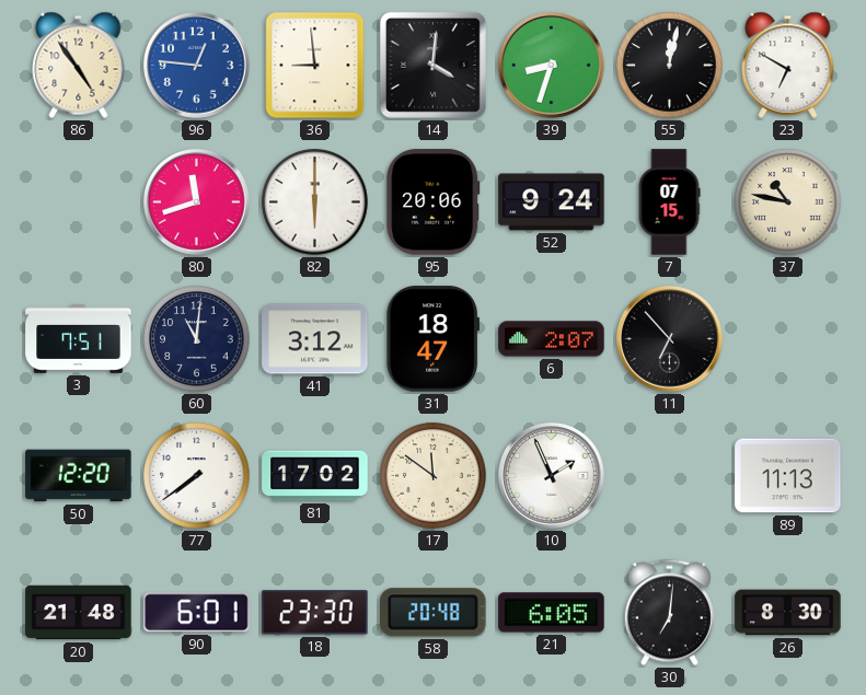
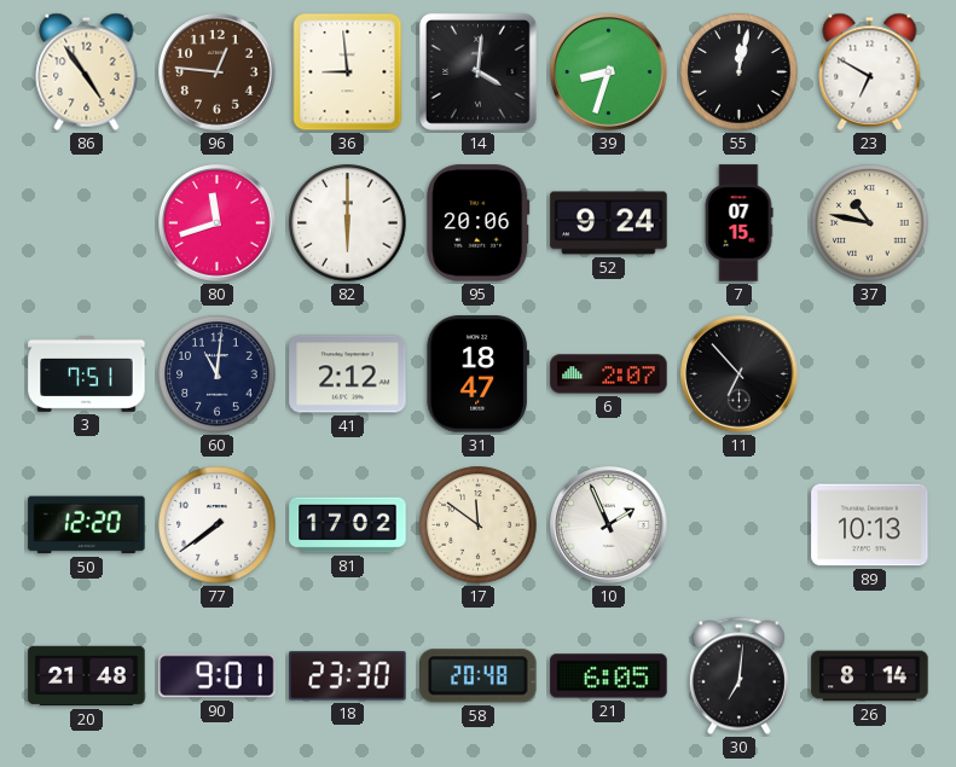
96 dial: blue -> brown
41: 3:12 -> 2:12
89: 11:13 -> 10:13
90: 6:01 -> 9:01
26: 8:30 -> 8:14
